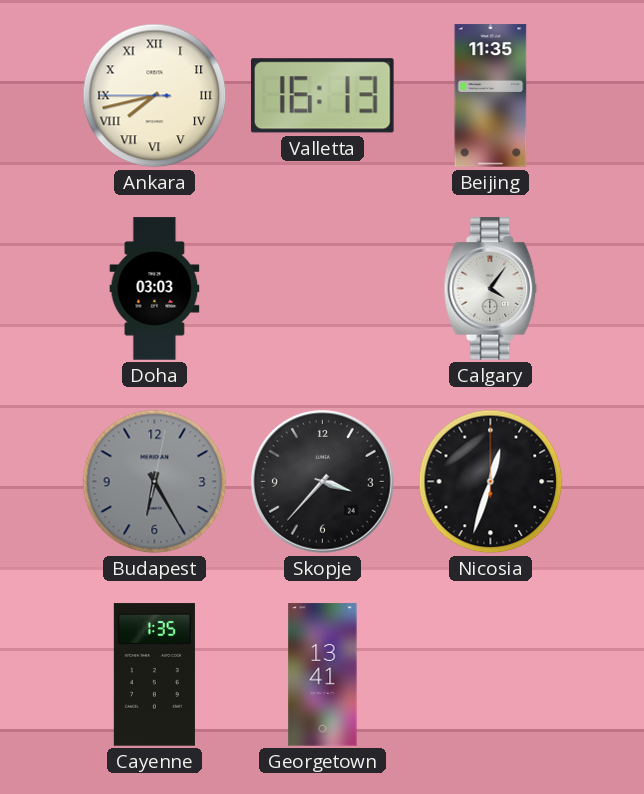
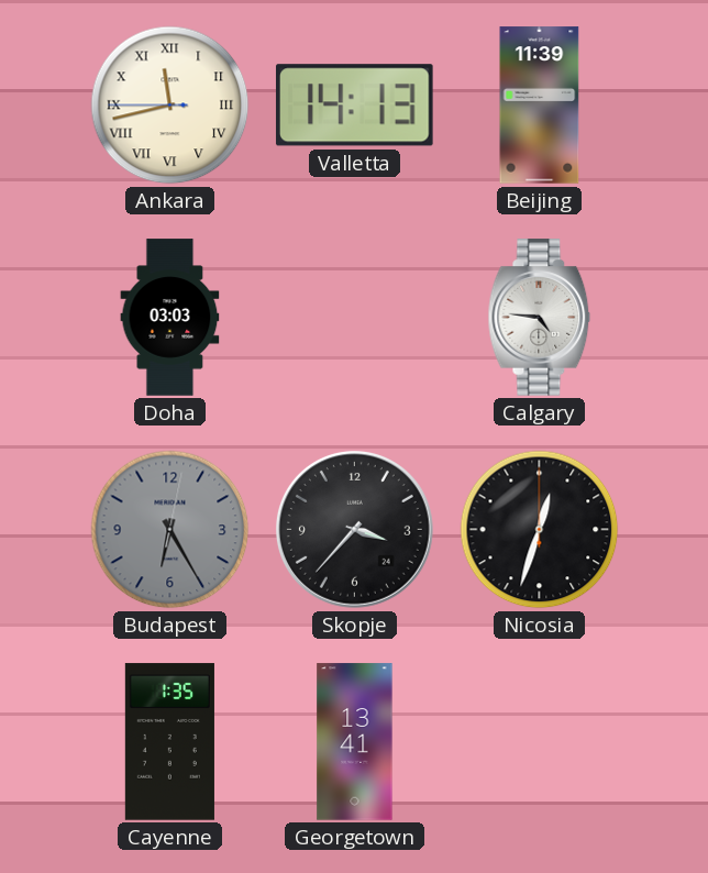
Ankara: 7:42 -> 11:42
Valletta: 16:13 -> 14:13
Beijing: 11:35 -> 11:39
Calgary: 4:06 -> 4:46
